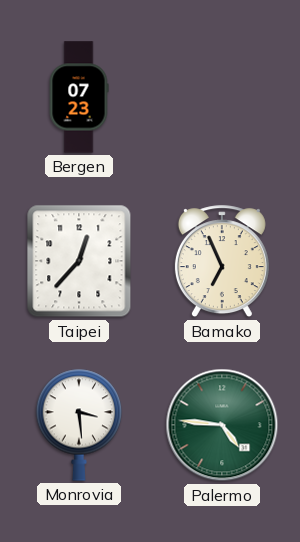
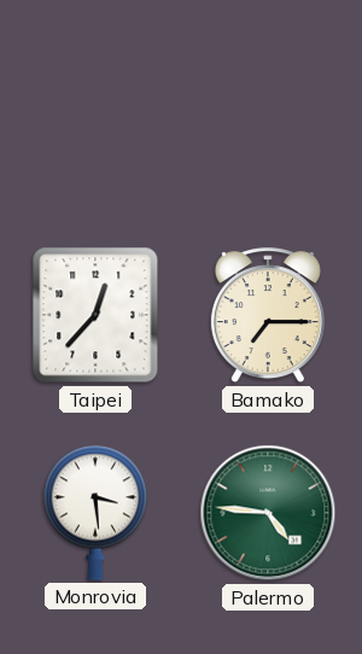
Bergen: 07:23 -> none
Bamako: 6:56 -> 7:15
